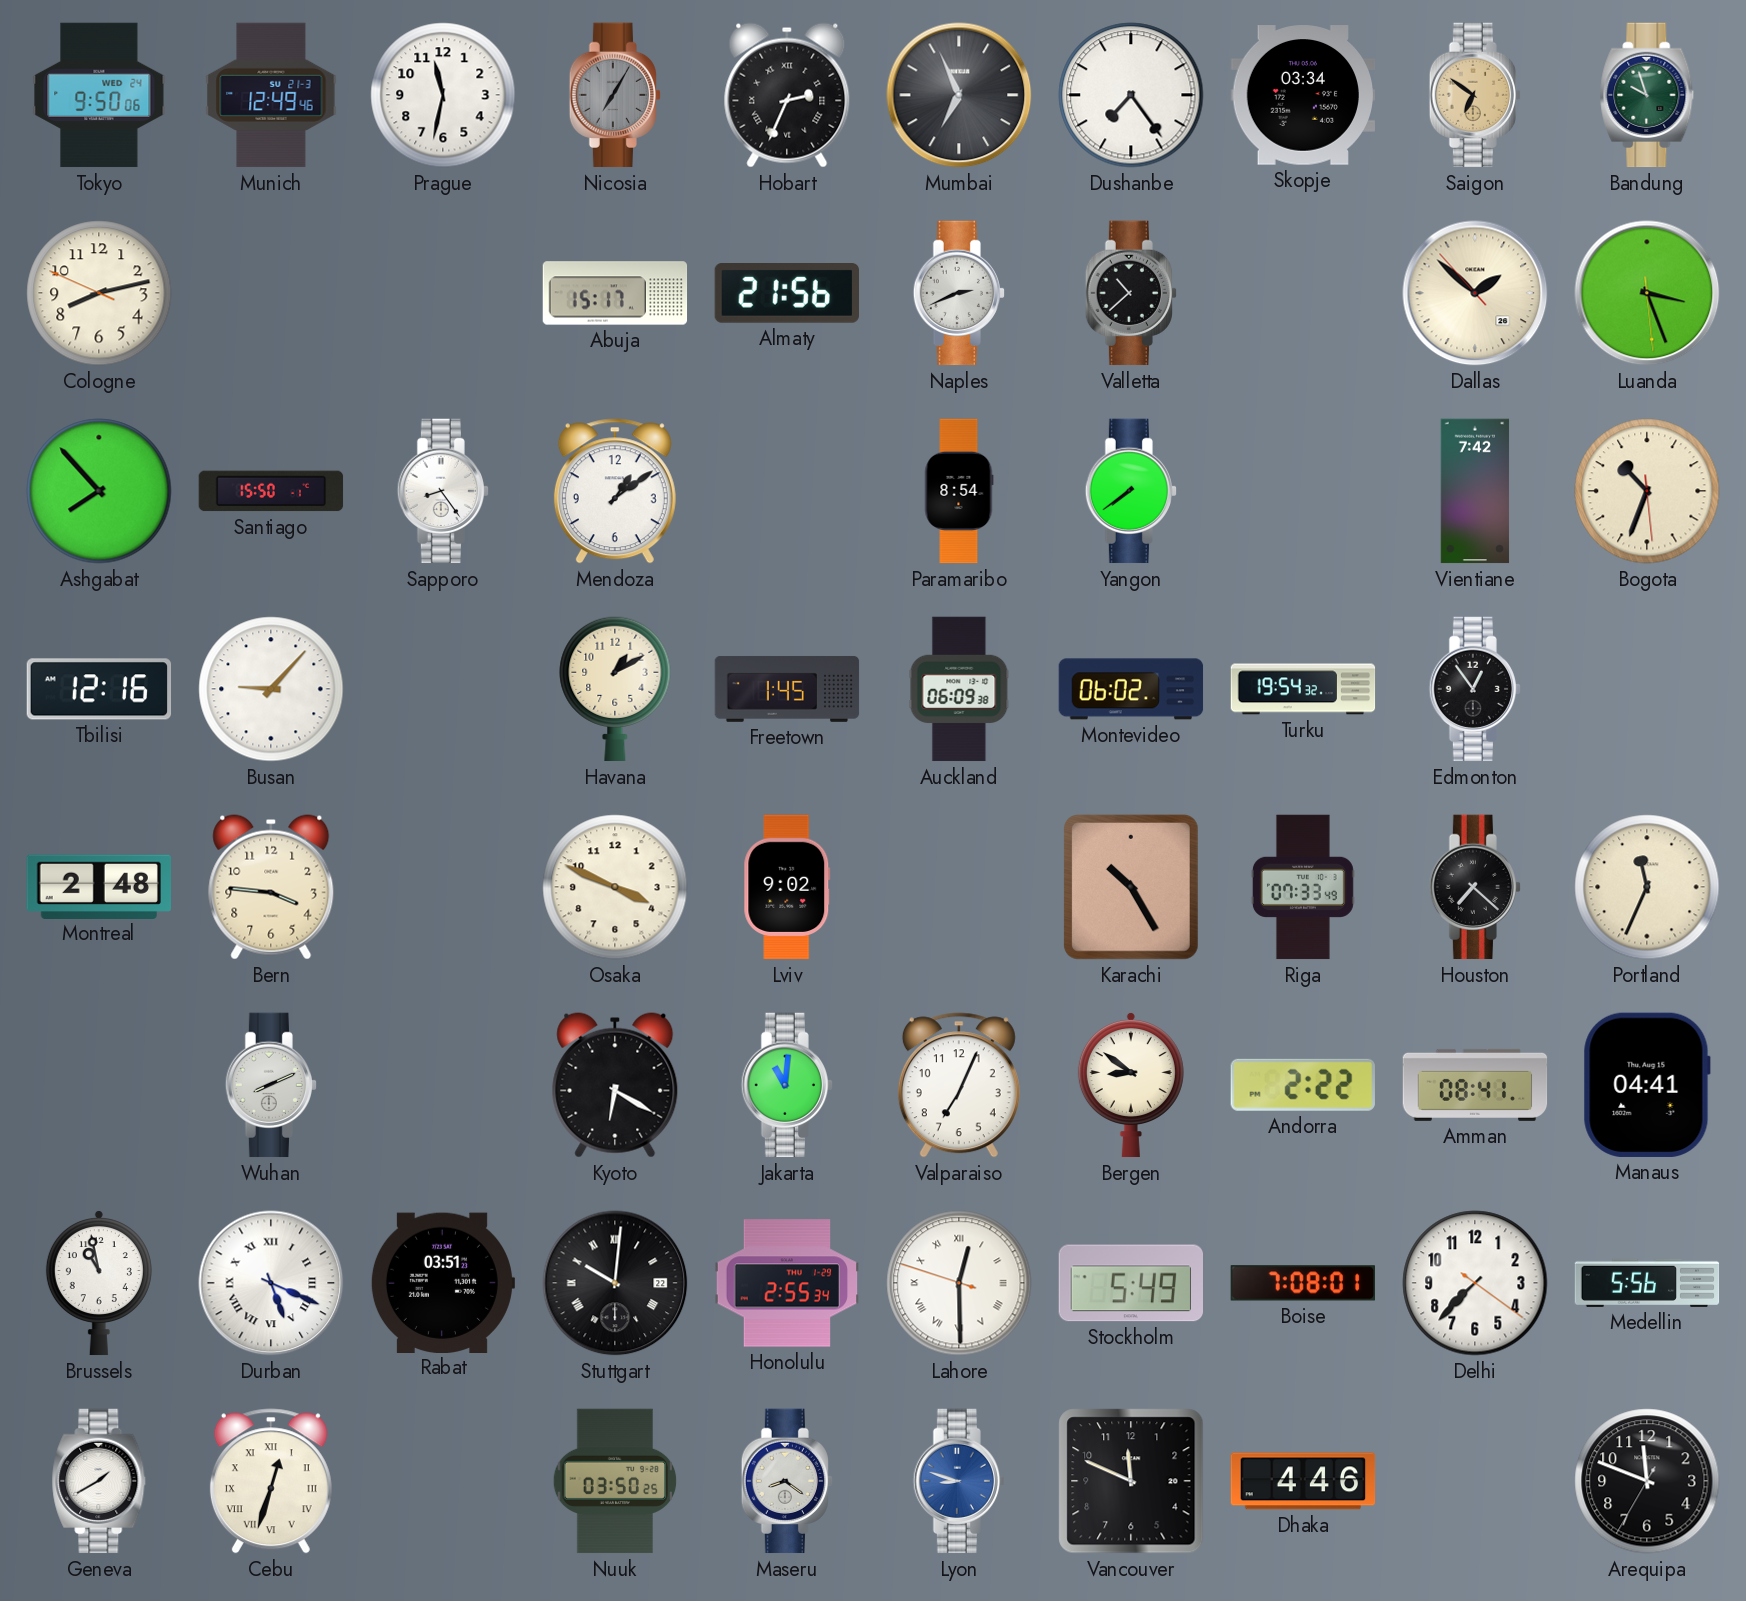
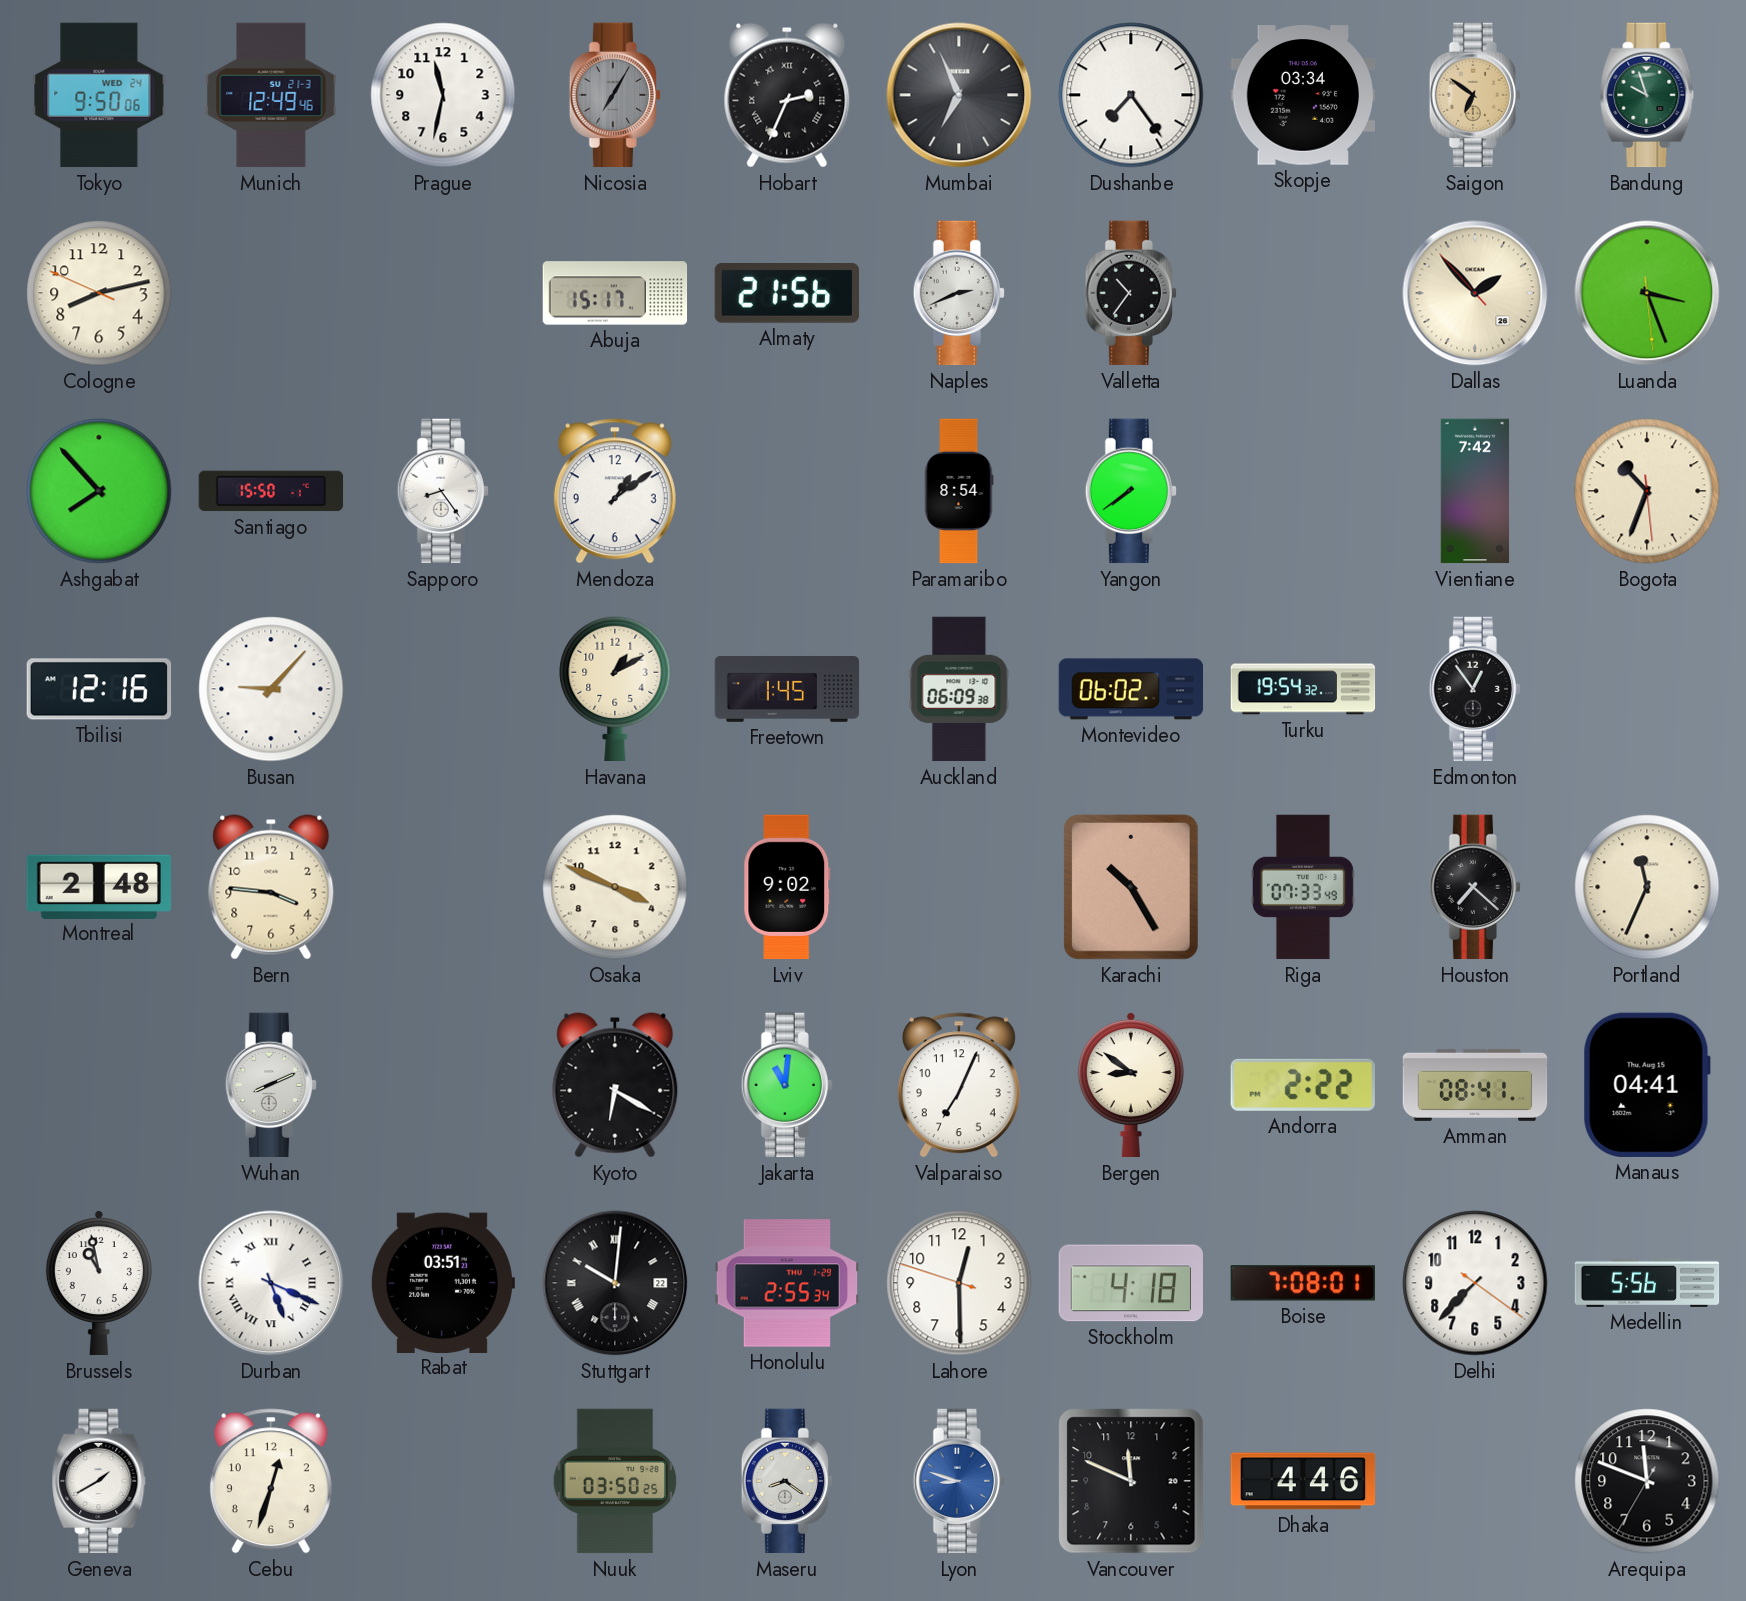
Valletta: 10:38 -> 10:36
Dallas: 1:51 -> 1:52
Lahore numerals: Roman -> Arabic
Stockholm: 5:49 -> 4:18
Cebu numerals: Roman -> Arabic
